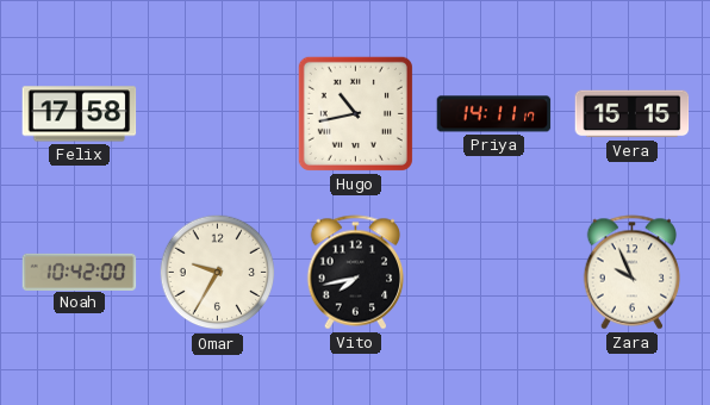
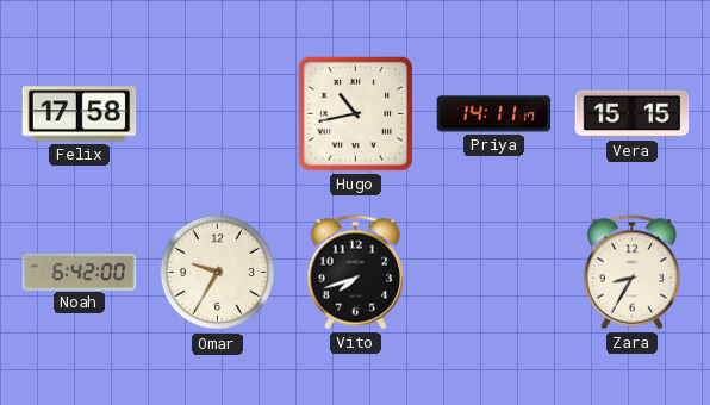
Noah: 10:42 -> 6:42
Vito: 7:43 -> 7:42
Zara: 9:56 -> 8:35
